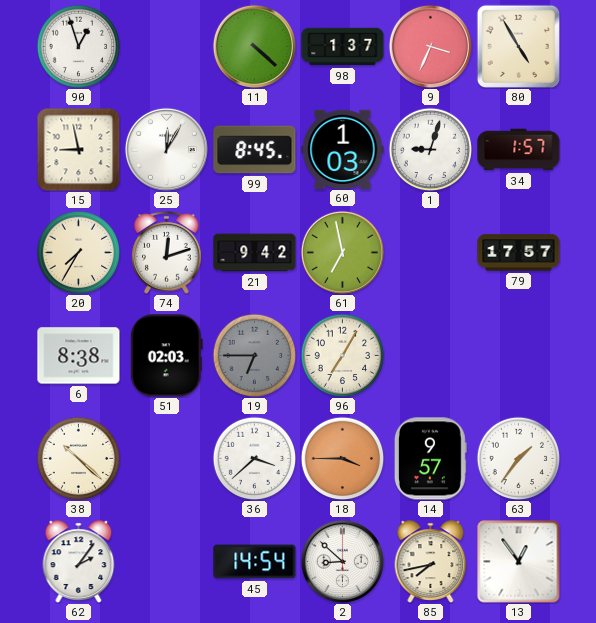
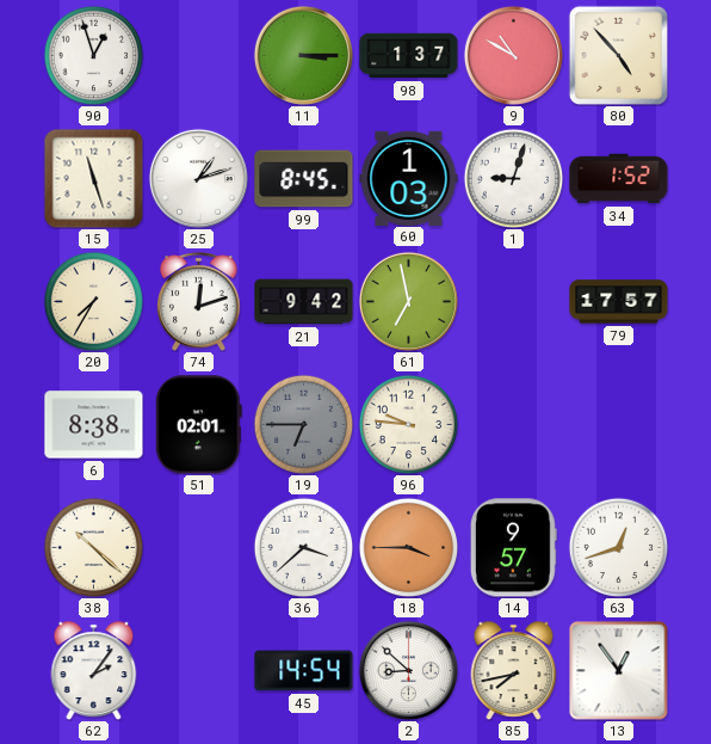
11: 4:22 -> 3:15
9: 3:34 -> 10:50
80: 4:55 -> 4:53
15: 8:58 -> 11:27
25: 12:05 -> 1:12
34: 1:57 -> 1:52
51: 02:03 -> 02:01
96: 7:05 -> 9:46
63: 1:36 -> 12:42
